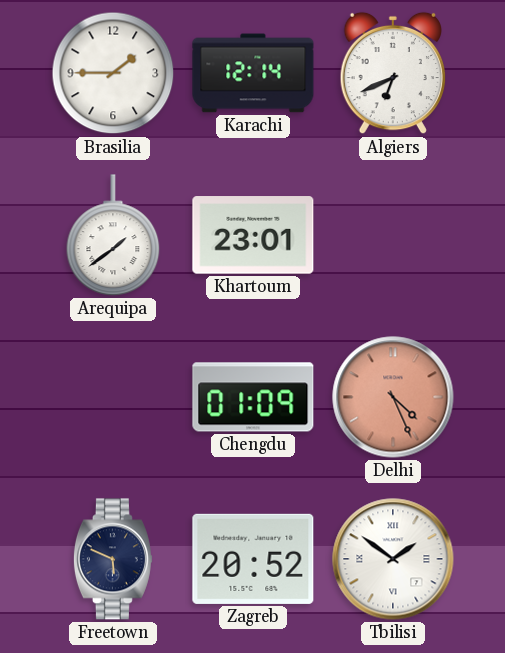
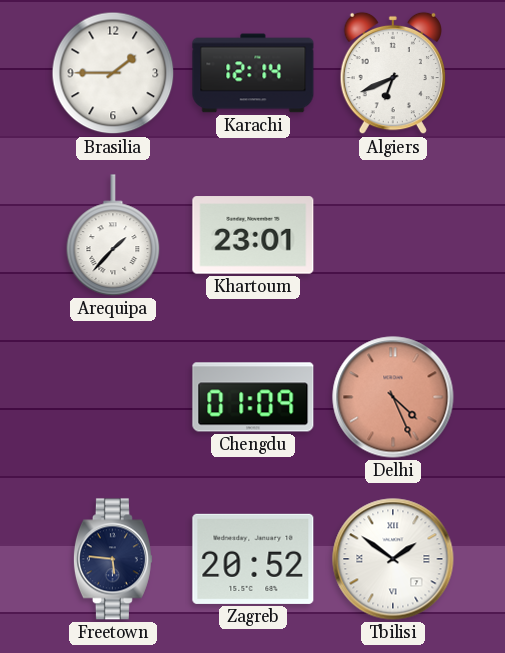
Arequipa: 1:39 -> 1:37
Freetown: 5:49 -> 5:46
